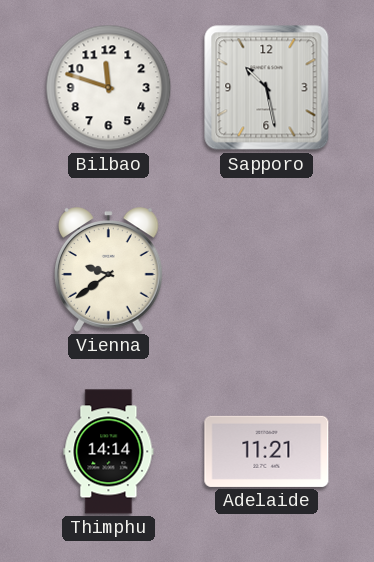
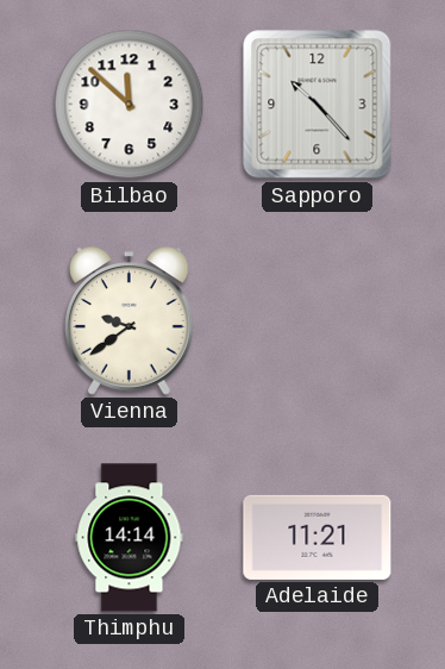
Bilbao: 11:48 -> 11:52
Sapporo: 10:28 -> 10:23
